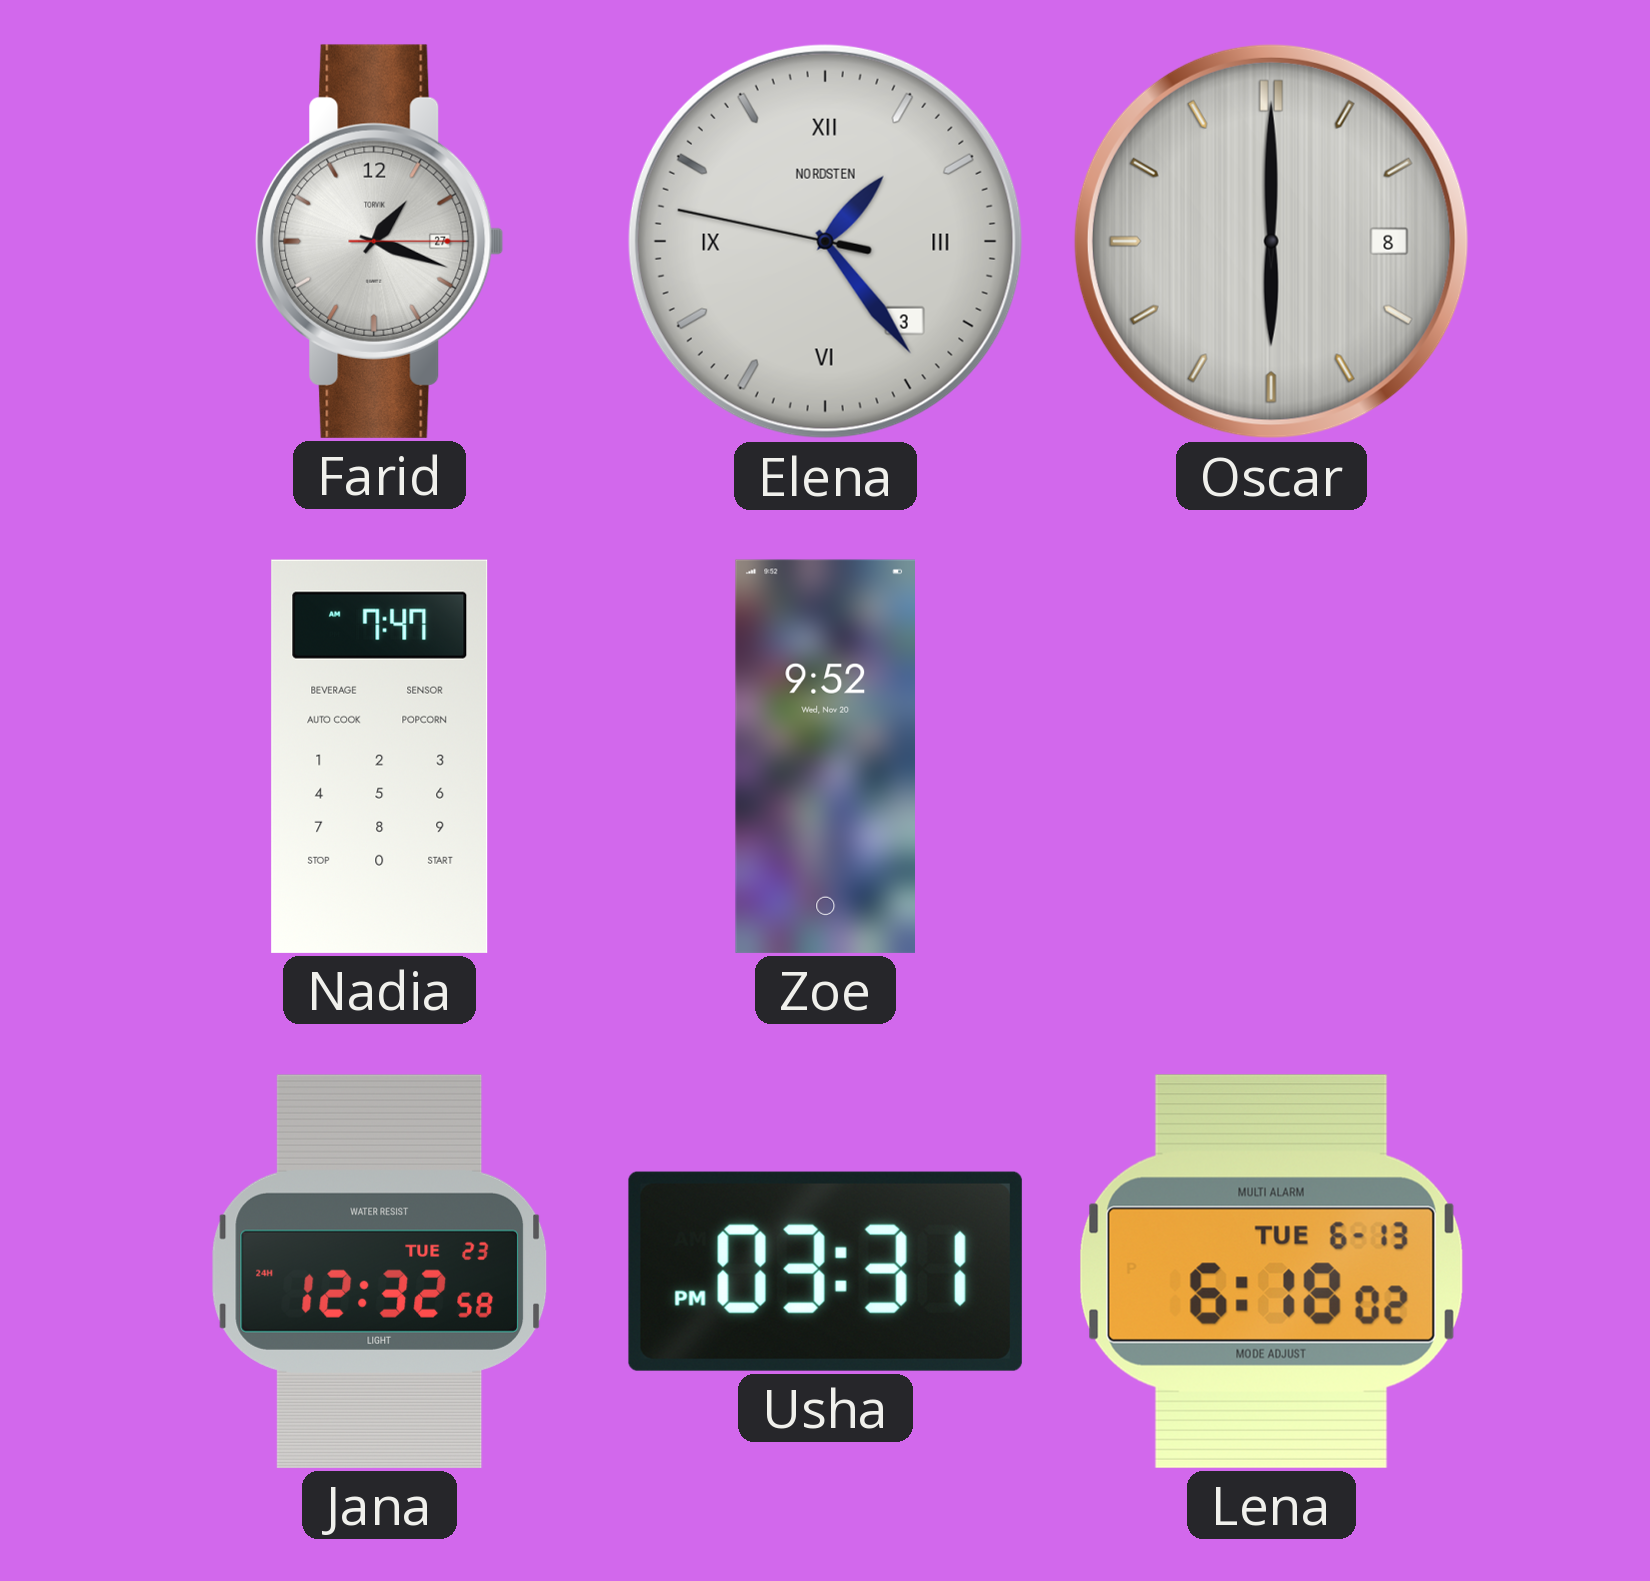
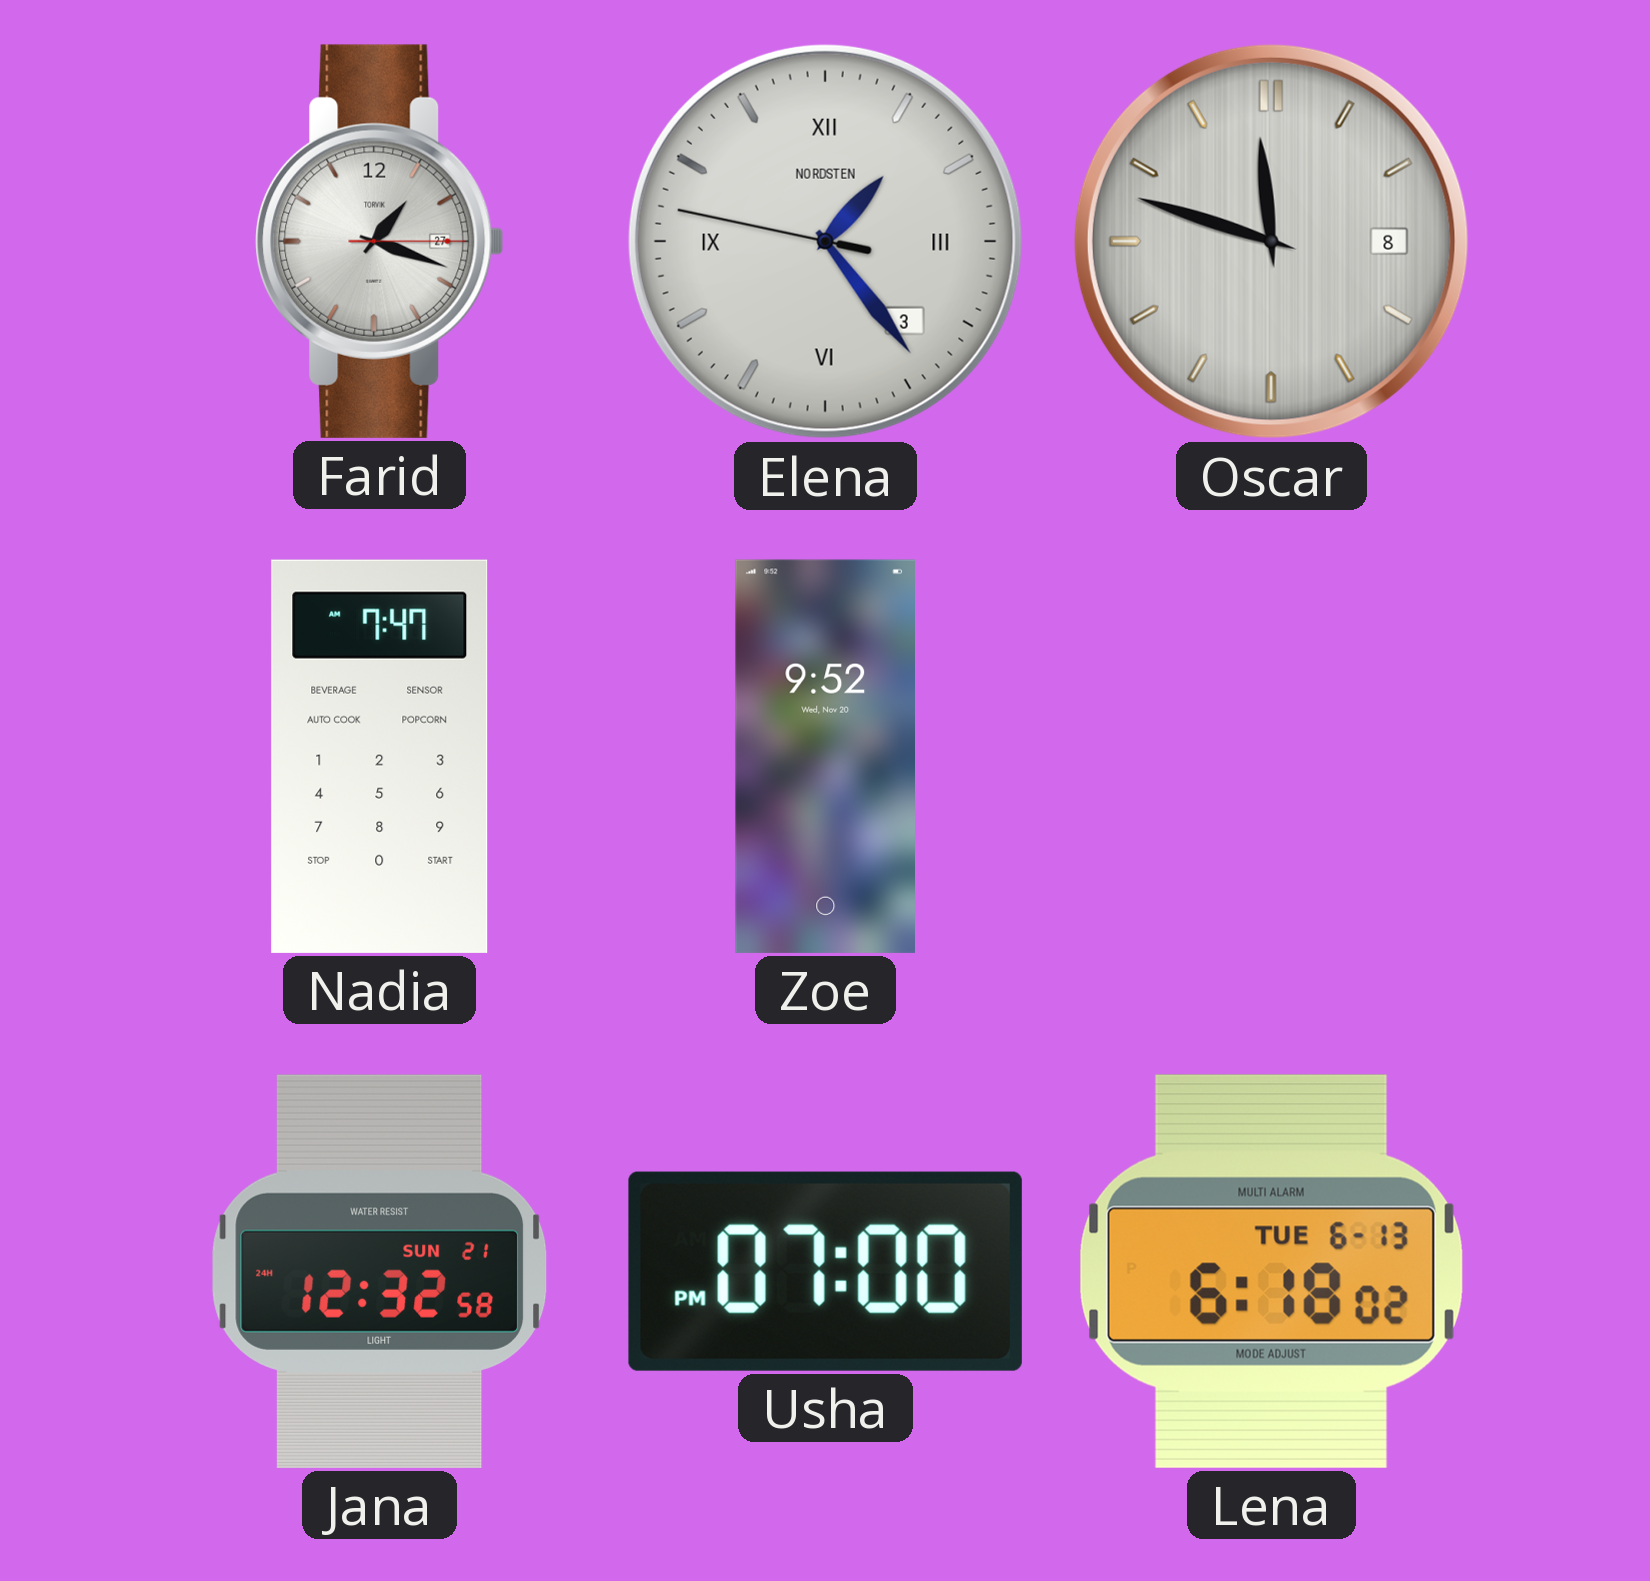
Oscar: 6:00 -> 11:48
Jana date: TUE 23 -> SUN 21
Usha: 03:31 -> 07:00
